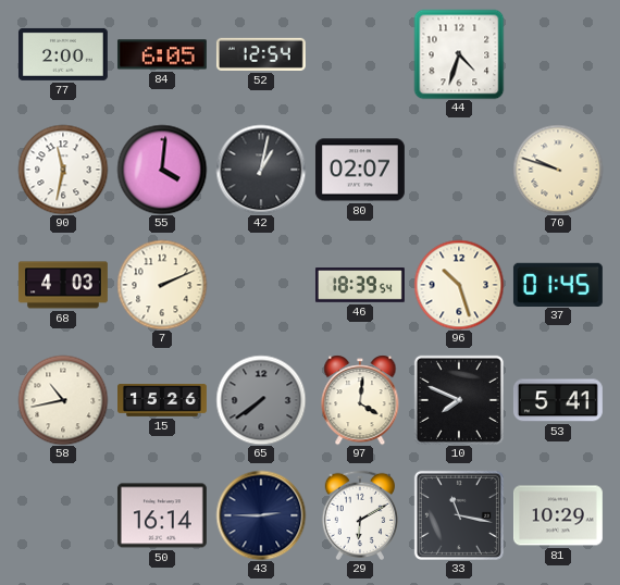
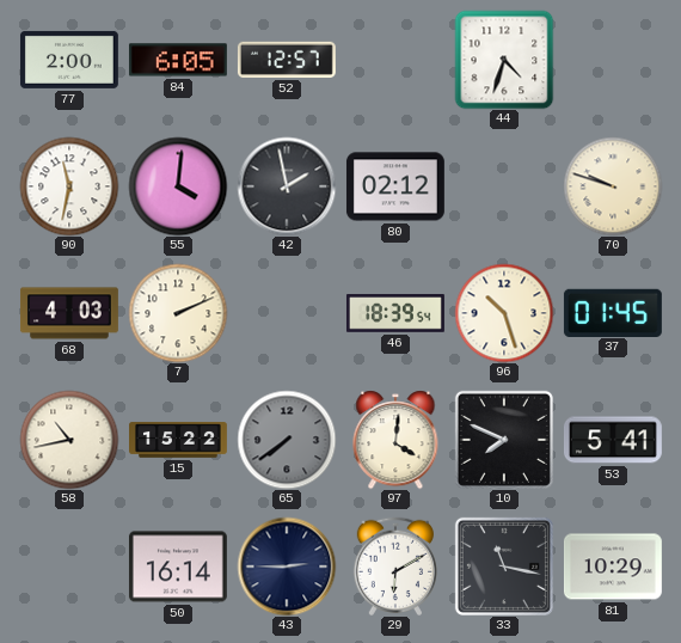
52: 12:54 -> 12:57
42: 1:02 -> 1:58
80: 02:07 -> 02:12
15: 15:26 -> 15:22
